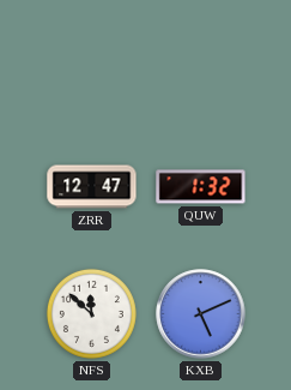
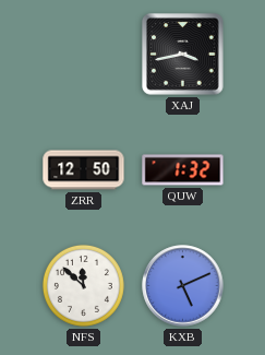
XAJ: none -> 3:43
ZRR: 12:47 -> 12:50
